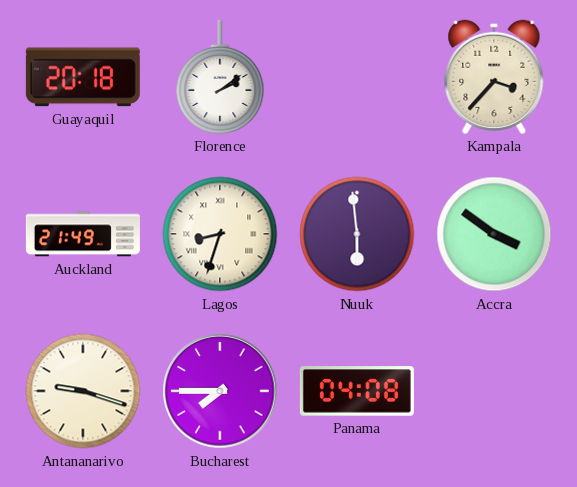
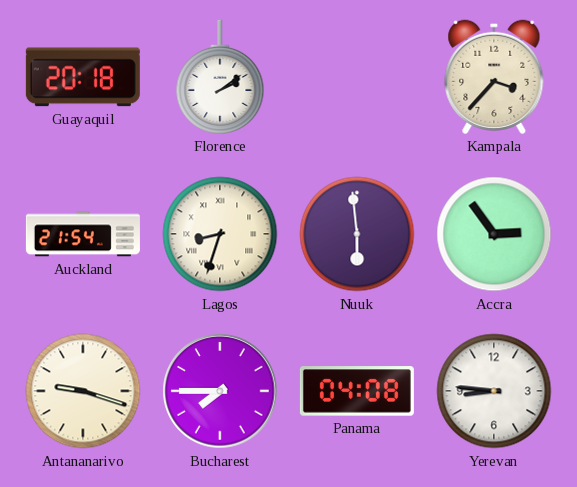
Auckland: 21:49 -> 21:54
Accra: 3:51 -> 2:54
Yerevan: none -> 8:46
